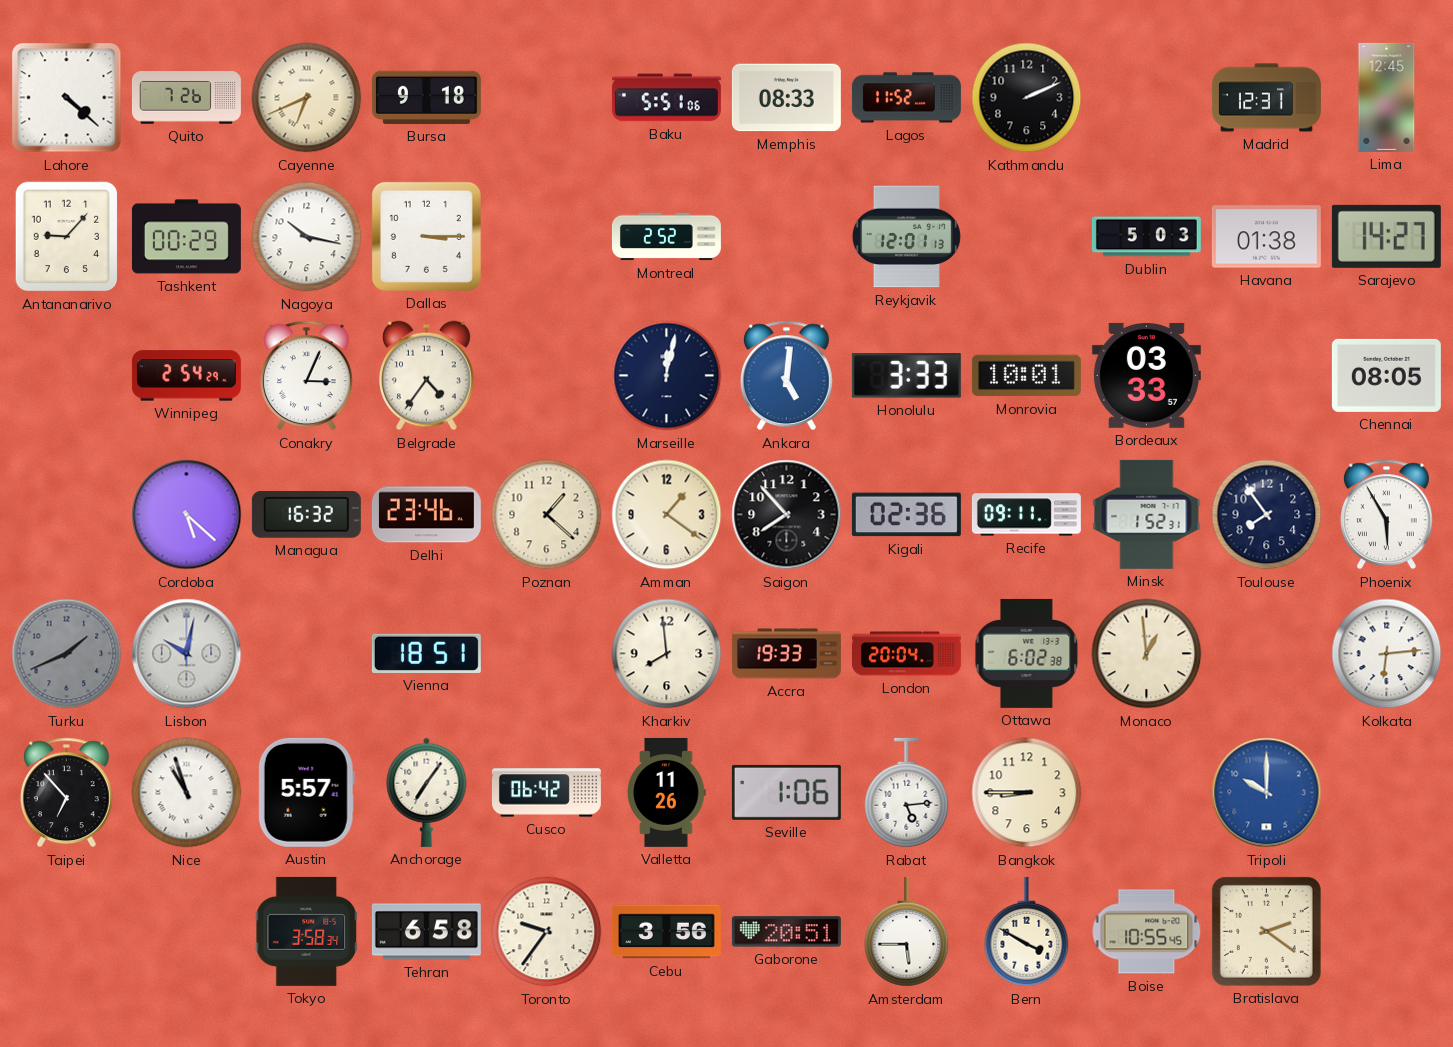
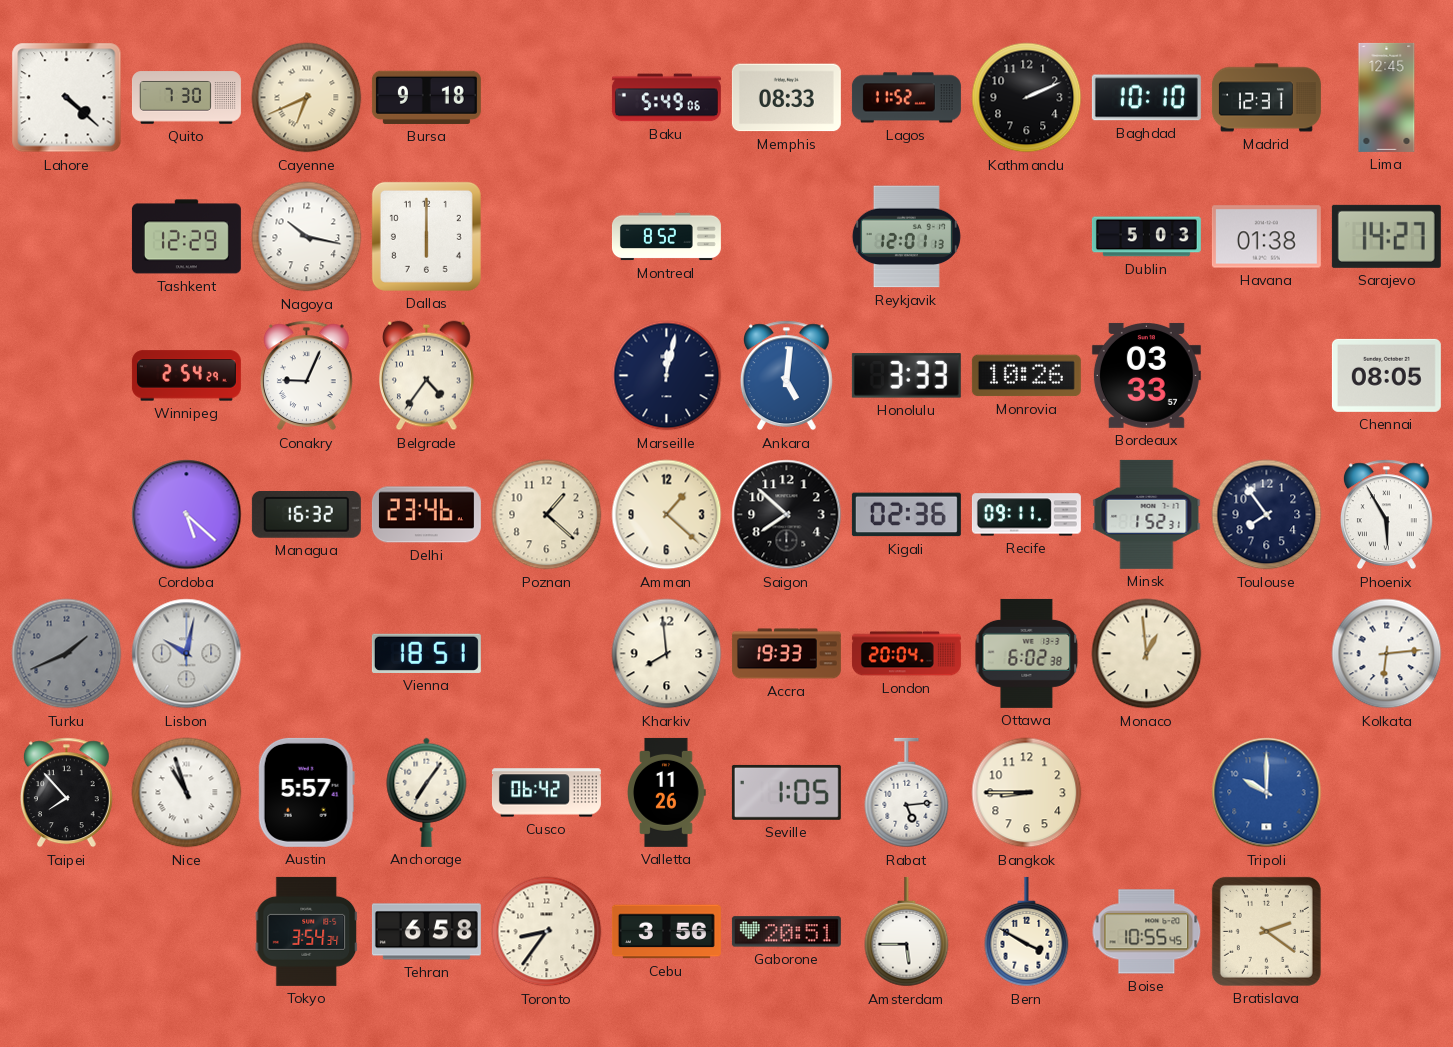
Quito: 7:26 -> 7:30
Baku: 5:51 -> 5:49
Baghdad: none -> 10:10
Antananarivo: 9:07 -> none
Tashkent: 00:29 -> 12:29
Dallas: 3:15 -> 6:00
Montreal: 2:52 -> 8:52
Conakry: 3:04 -> 9:04
Monrovia: 10:01 -> 10:26
Amman: 1:21 -> 1:22
Saigon: 7:53 -> 7:52
Taipei: 6:53 -> 7:53
Seville: 1:06 -> 1:05
Tokyo: 3:58 -> 3:54
Toronto: 9:36 -> 8:36
